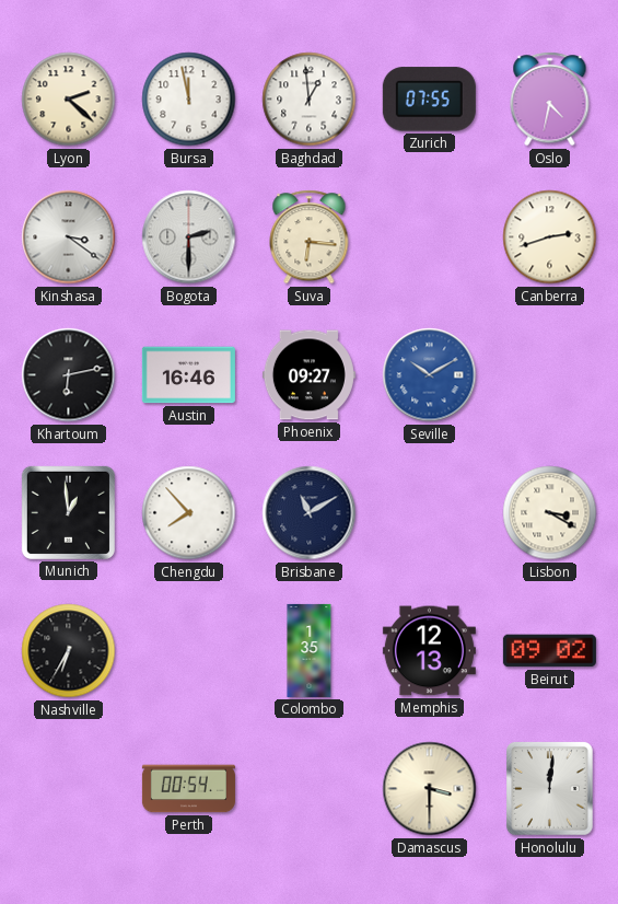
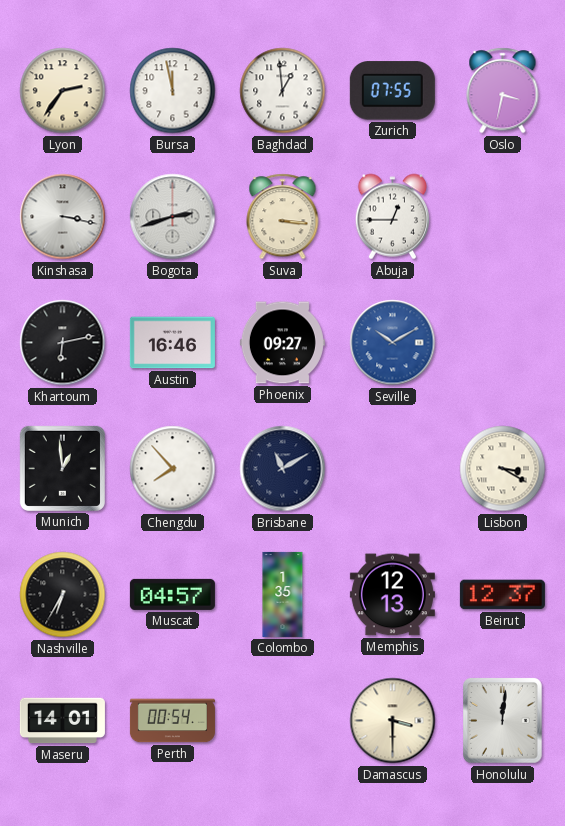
Lyon: 2:22 -> 2:36
Oslo: 4:32 -> 3:32
Kinshasa: 3:21 -> 3:17
Bogota: 2:30 -> 2:42
Suva: 6:16 -> 3:16
Abuja: none -> 12:45
Canberra: 2:42 -> none
Muscat: none -> 04:57
Beirut: 09:02 -> 12:37
Maseru: none -> 14:01
